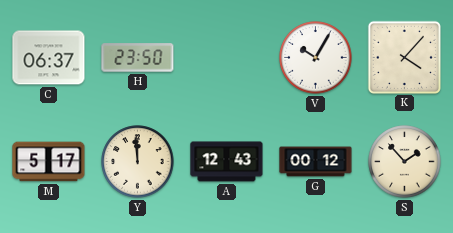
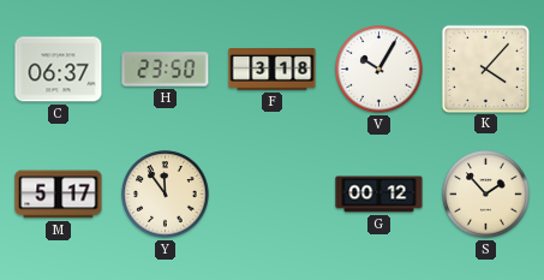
F: none -> 3:18
Y: 11:59 -> 11:54
A: 12:43 -> none
